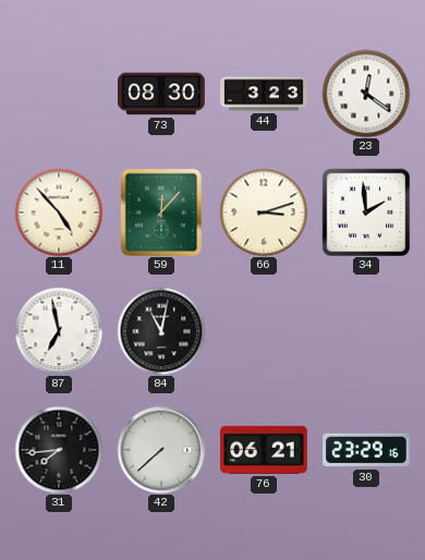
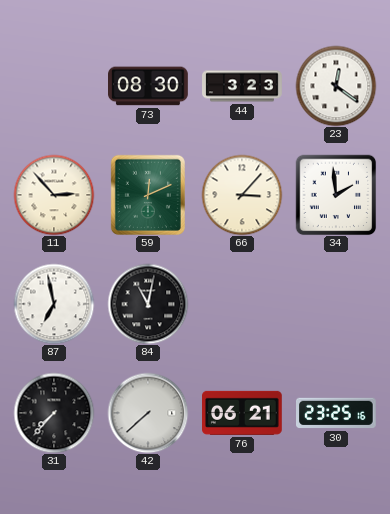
11: 4:53 -> 2:53
59: 12:07 -> 12:11
66: 3:12 -> 3:07
31: 7:44 -> 7:37
30: 23:29 -> 23:25
